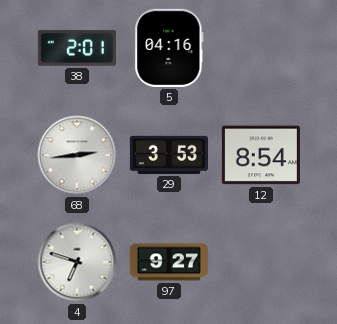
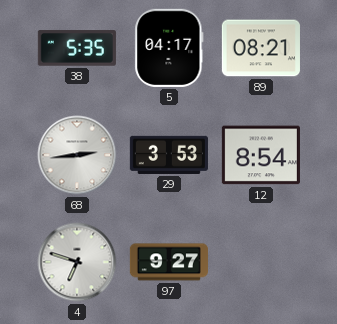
38: 2:01 -> 5:35
5: 04:16 -> 04:17
89: none -> 08:21
